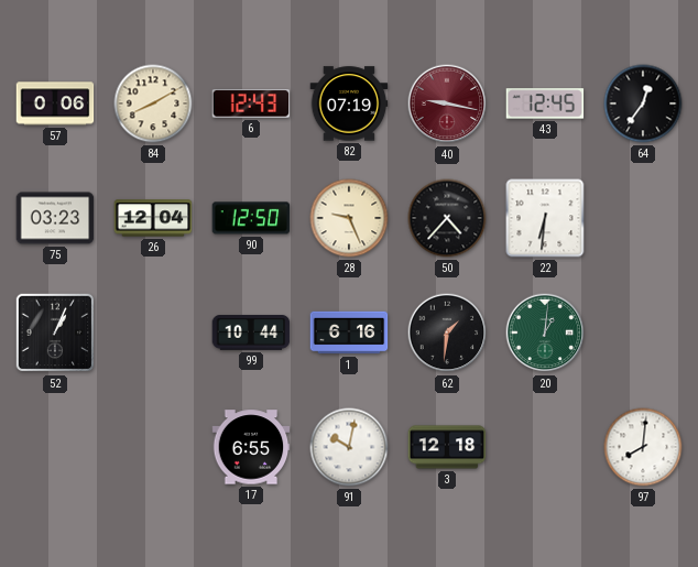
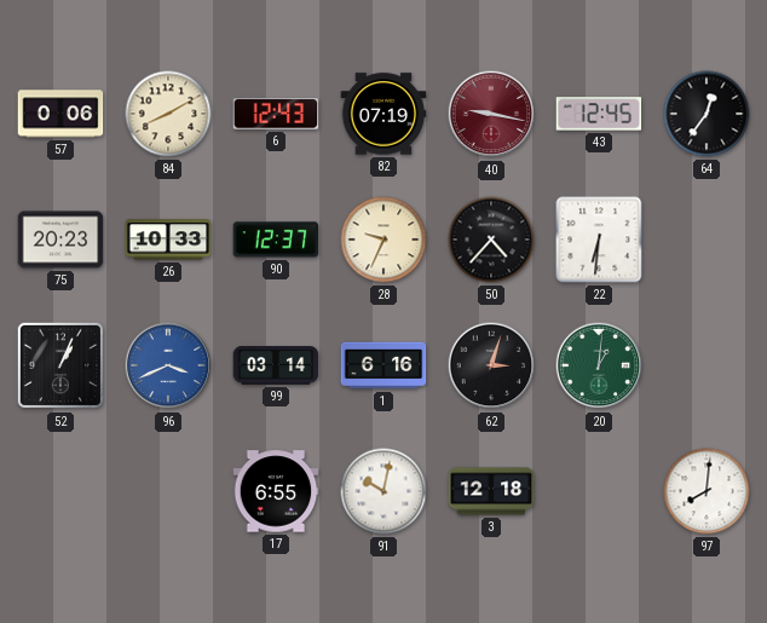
75: 03:23 -> 20:23
26: 12:04 -> 10:33
90: 12:50 -> 12:37
28: 9:26 -> 9:34
96: none -> 3:41
99: 10:44 -> 03:14
62: 1:31 -> 3:03
